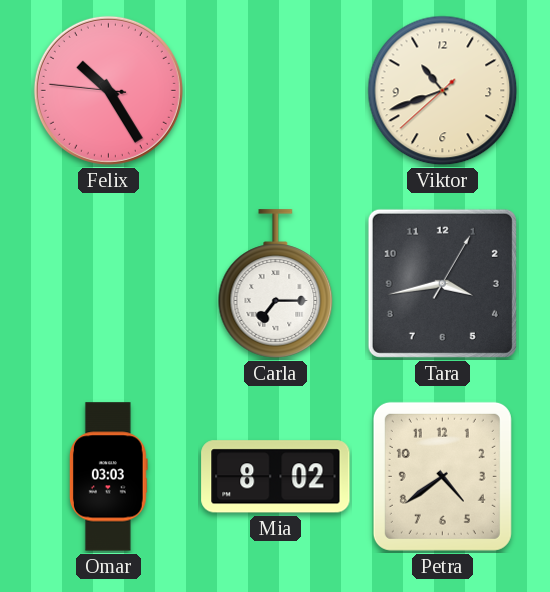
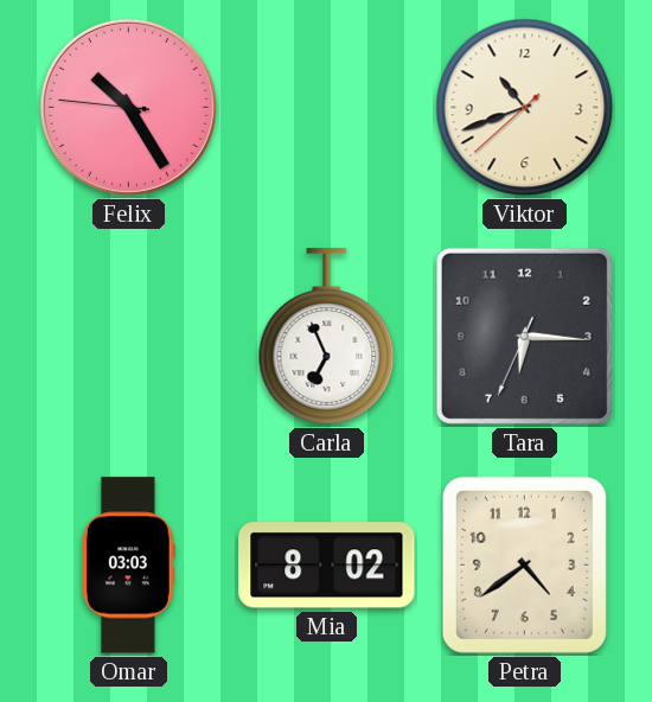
Carla: 7:15 -> 6:56
Tara: 3:43 -> 6:15
